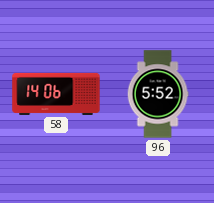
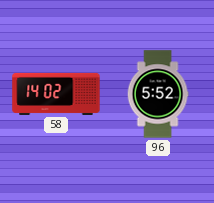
58: 14:06 -> 14:02
